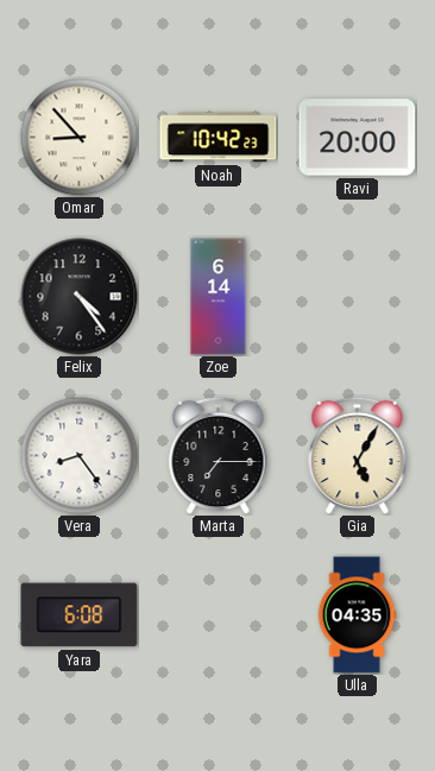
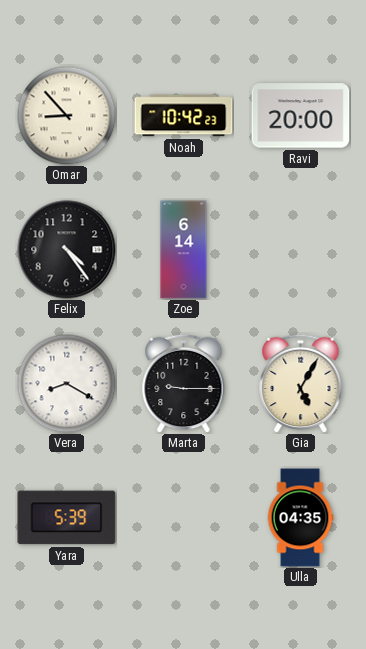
Vera: 8:24 -> 8:20
Marta: 7:15 -> 9:15
Yara: 6:08 -> 5:39
